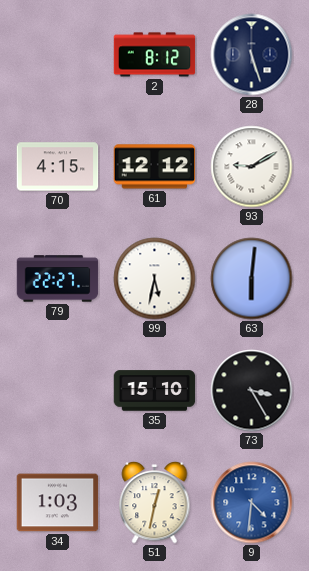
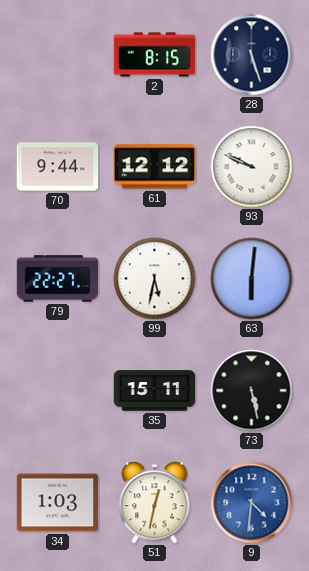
2: 8:12 -> 8:15
70: 4:15 -> 9:44
93: 9:10 -> 9:49
35: 15:10 -> 15:11
73: 3:25 -> 5:28
